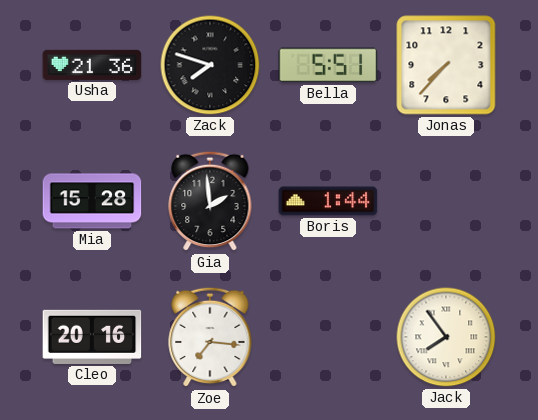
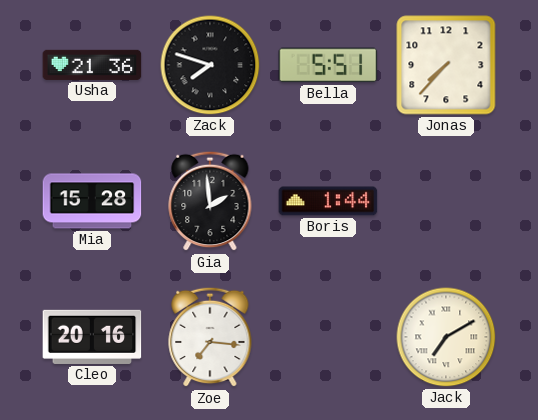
Jack: 7:54 -> 7:10
